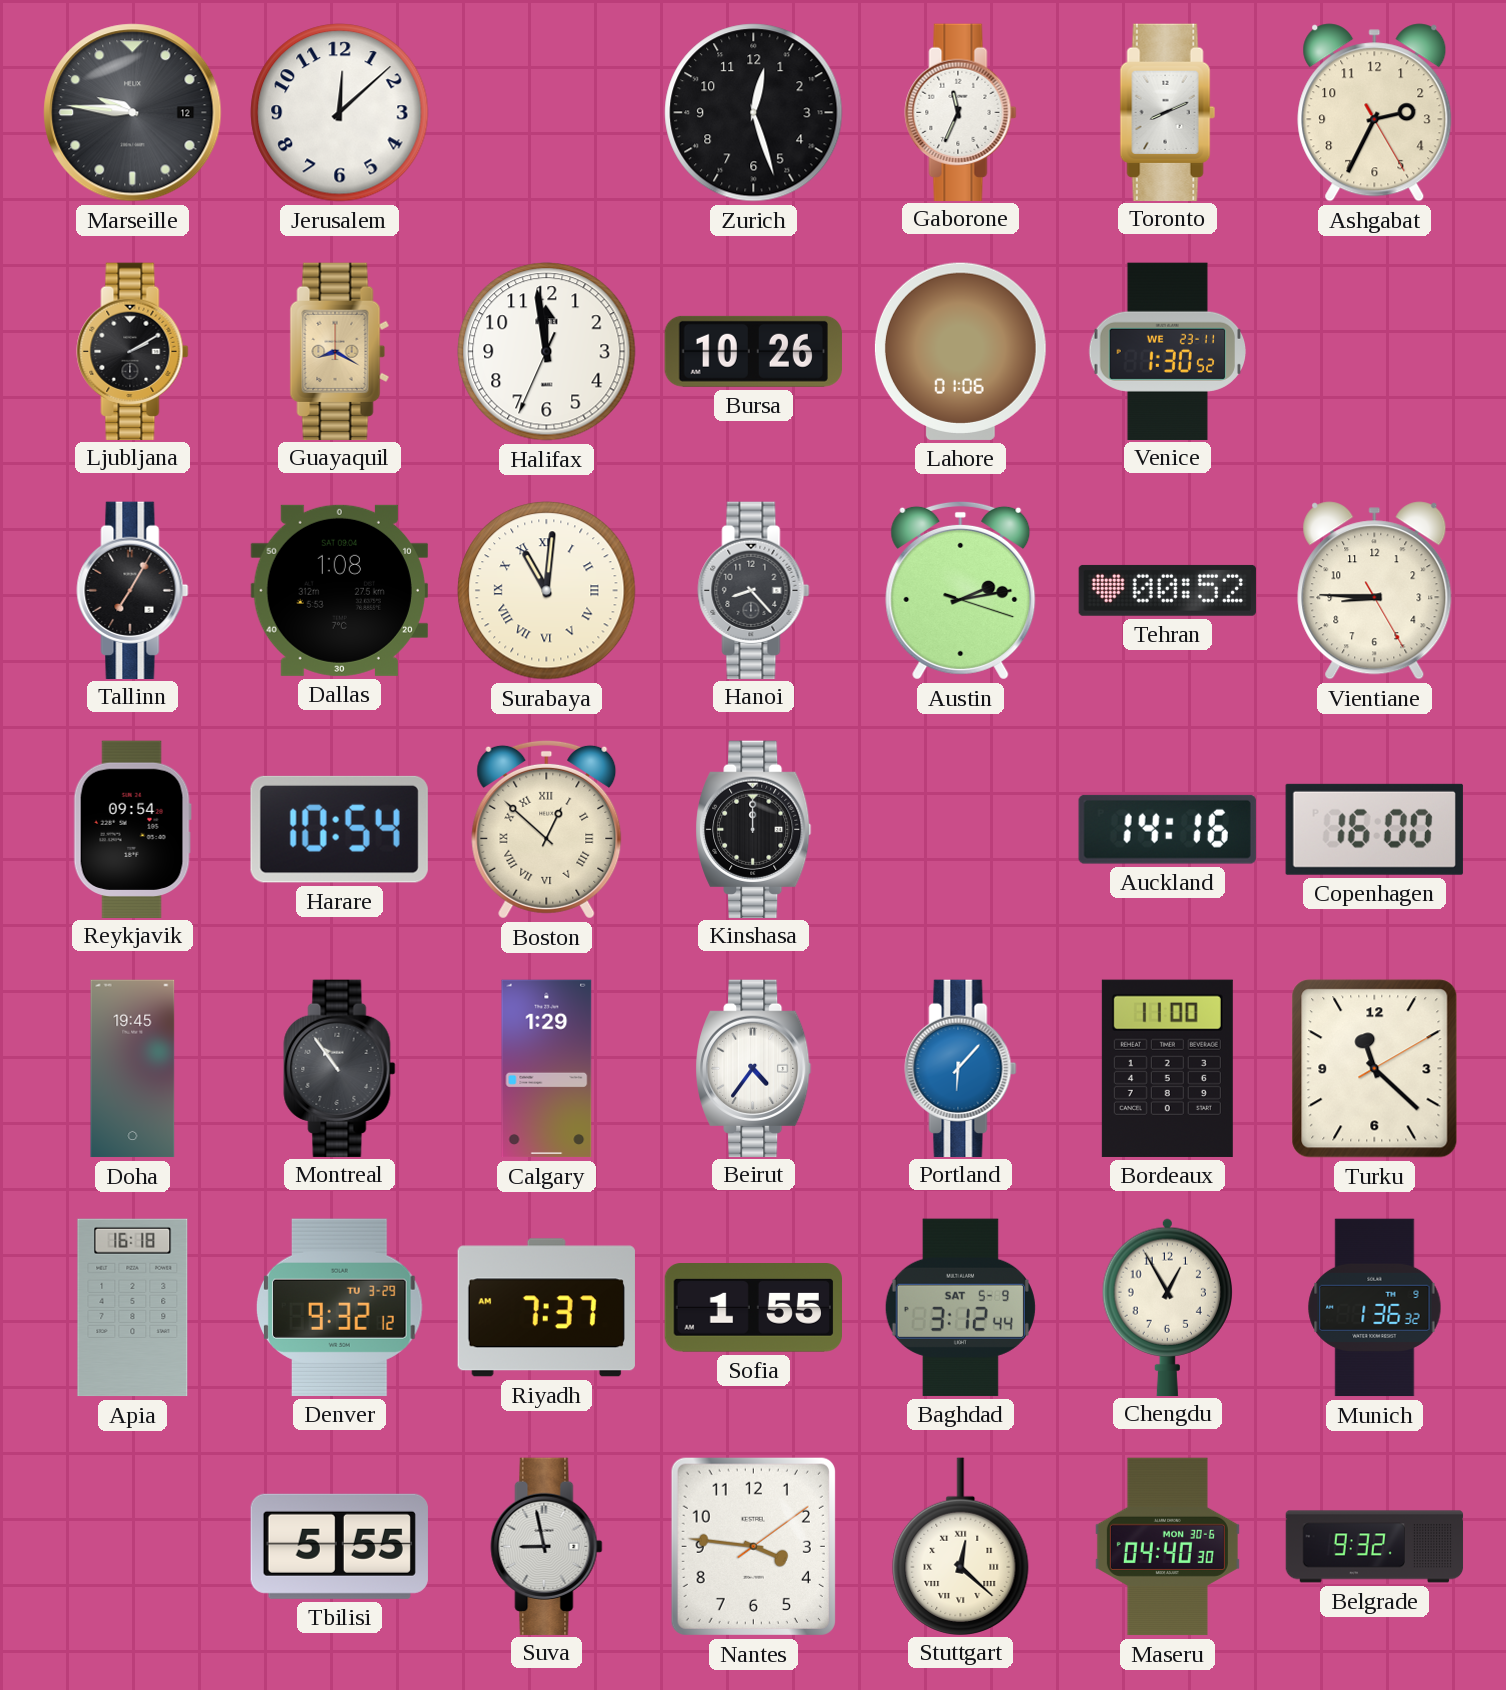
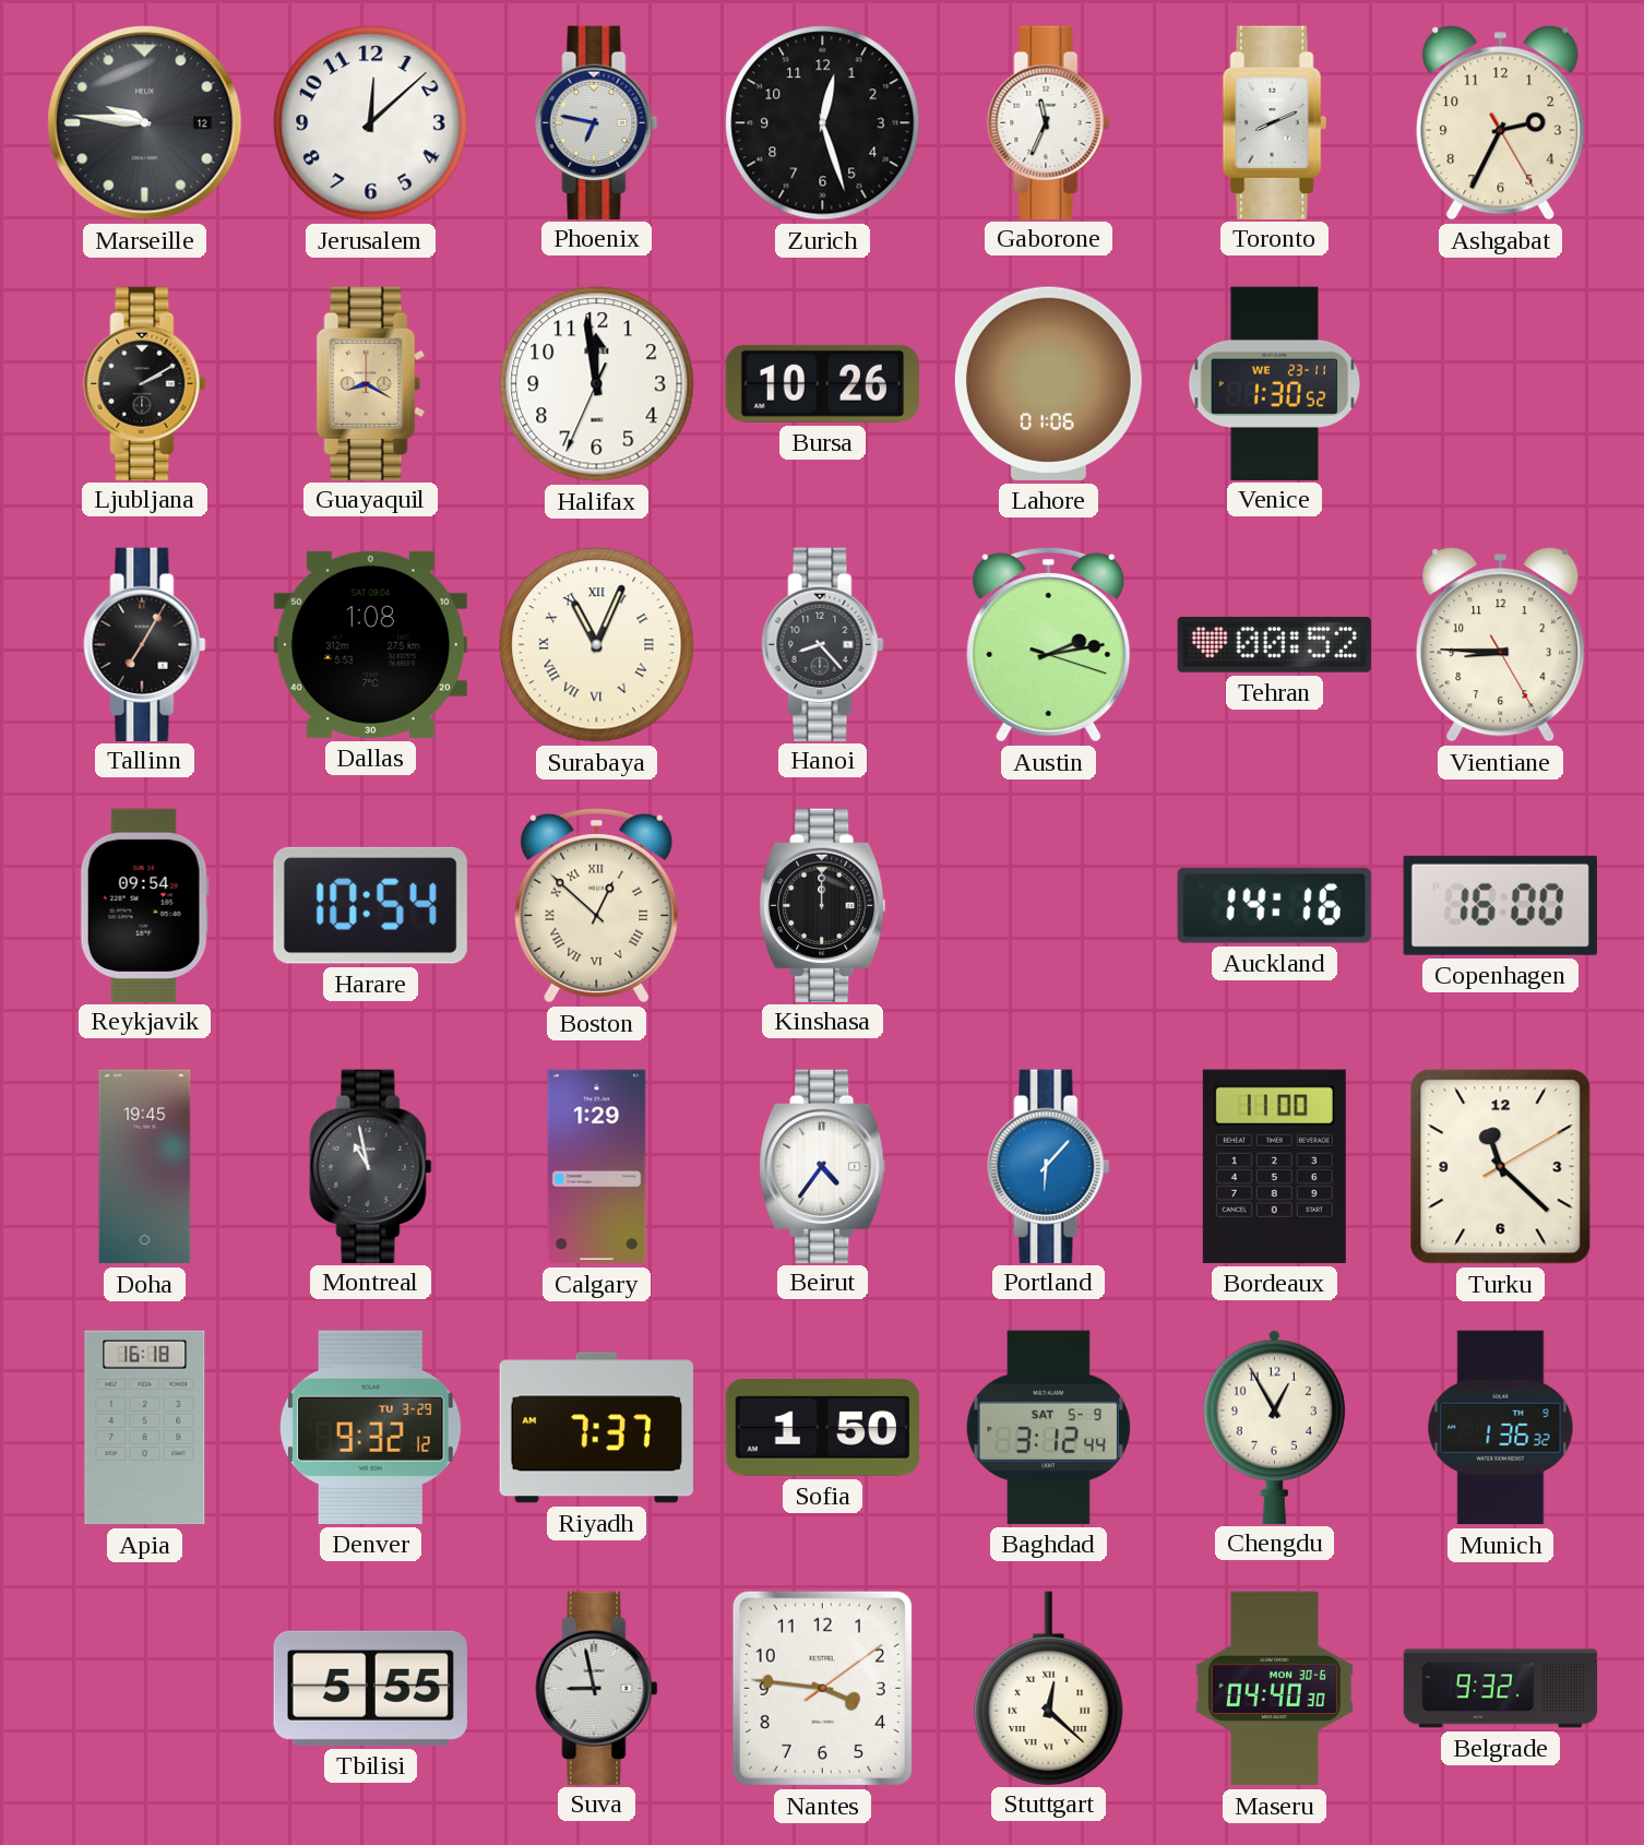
Phoenix: none -> 6:47
Surabaya: 11:01 -> 11:04
Montreal: 10:54 -> 10:58
Sofia: 1:55 -> 1:50
